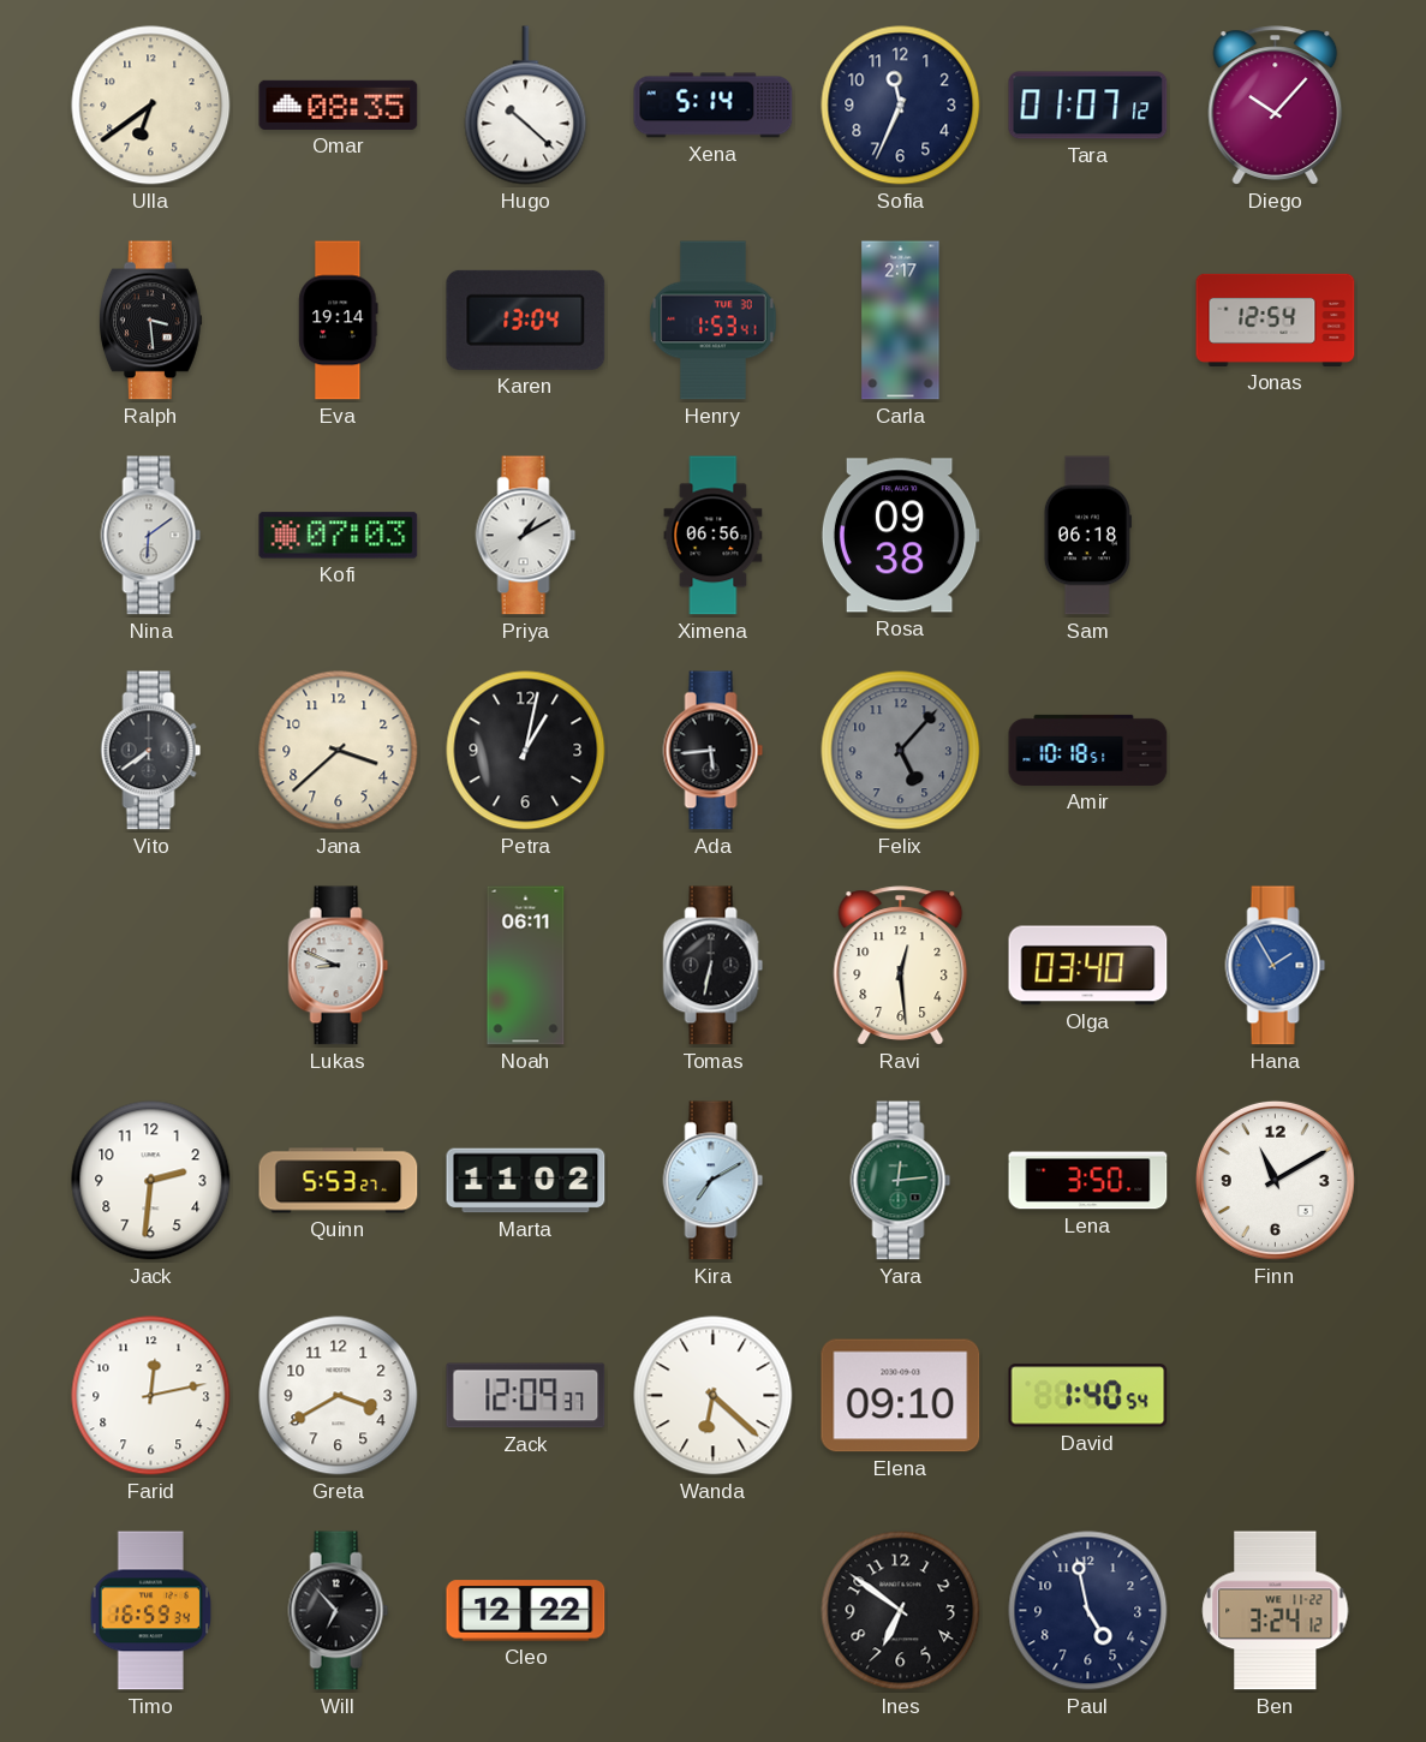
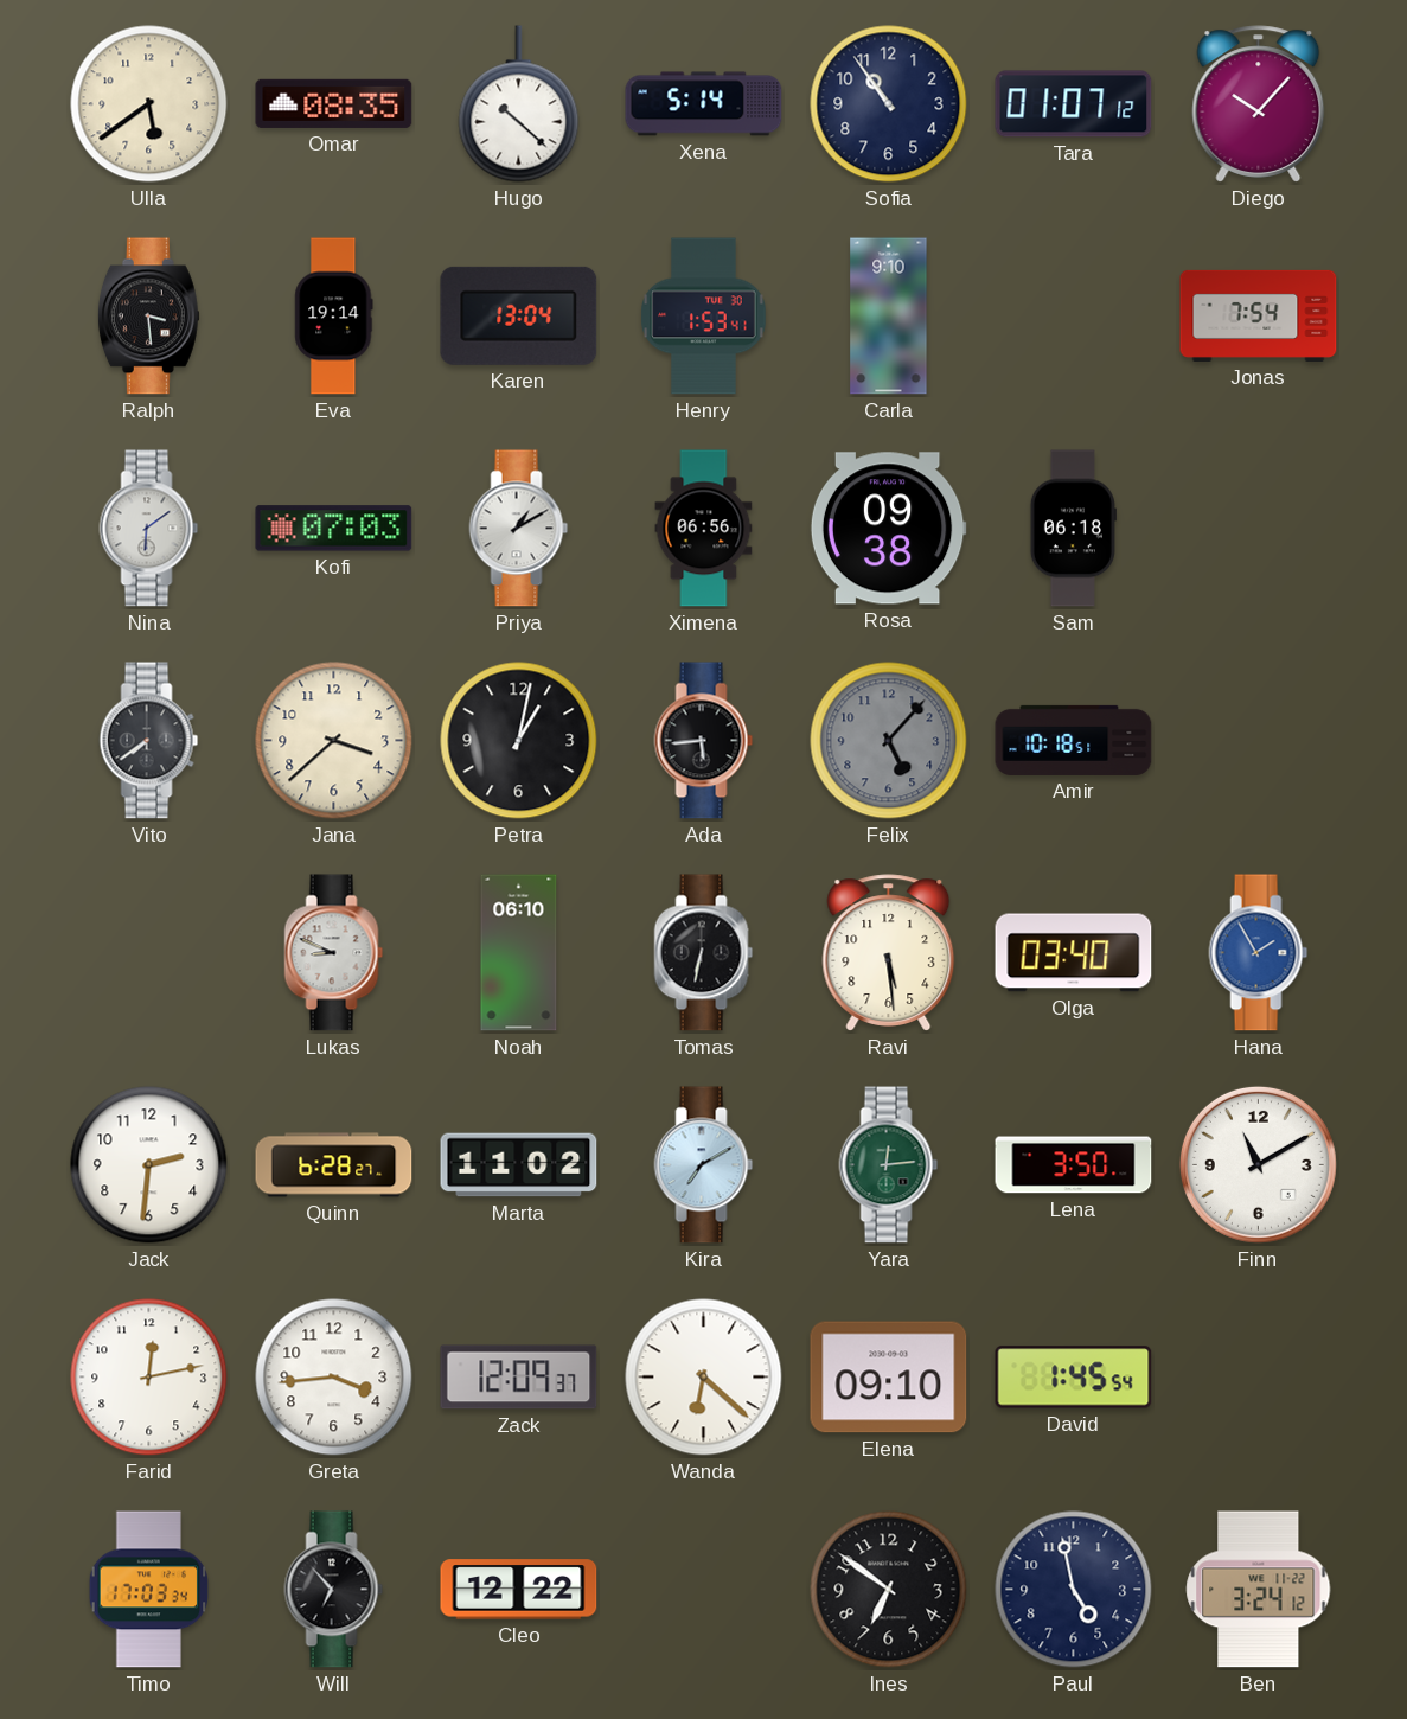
Ulla: 6:39 -> 5:39
Sofia: 11:34 -> 10:54
Carla: 2:17 -> 9:10
Jonas: 12:54 -> 7:54
Noah: 06:11 -> 06:10
Ravi: 12:29 -> 5:29
Quinn: 5:53 -> 6:28
Greta: 3:40 -> 3:44
David: 1:40 -> 1:45
Timo: 16:59 -> 17:03
